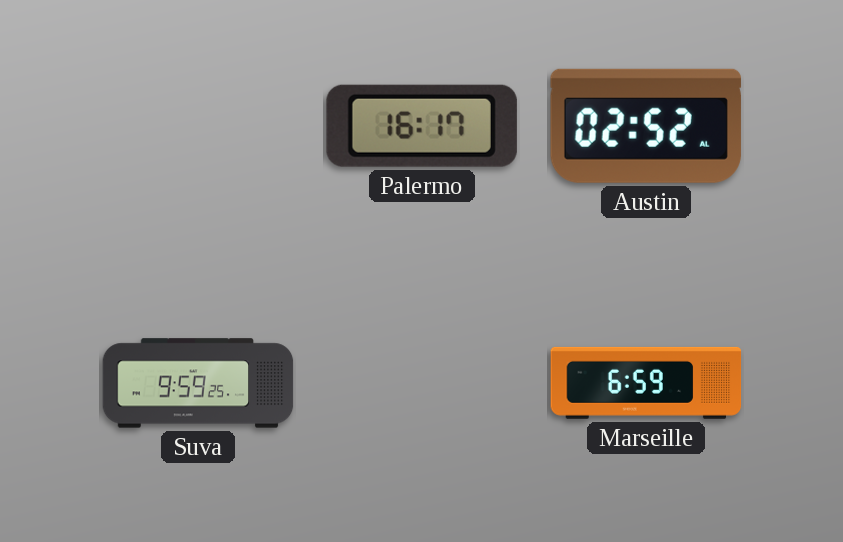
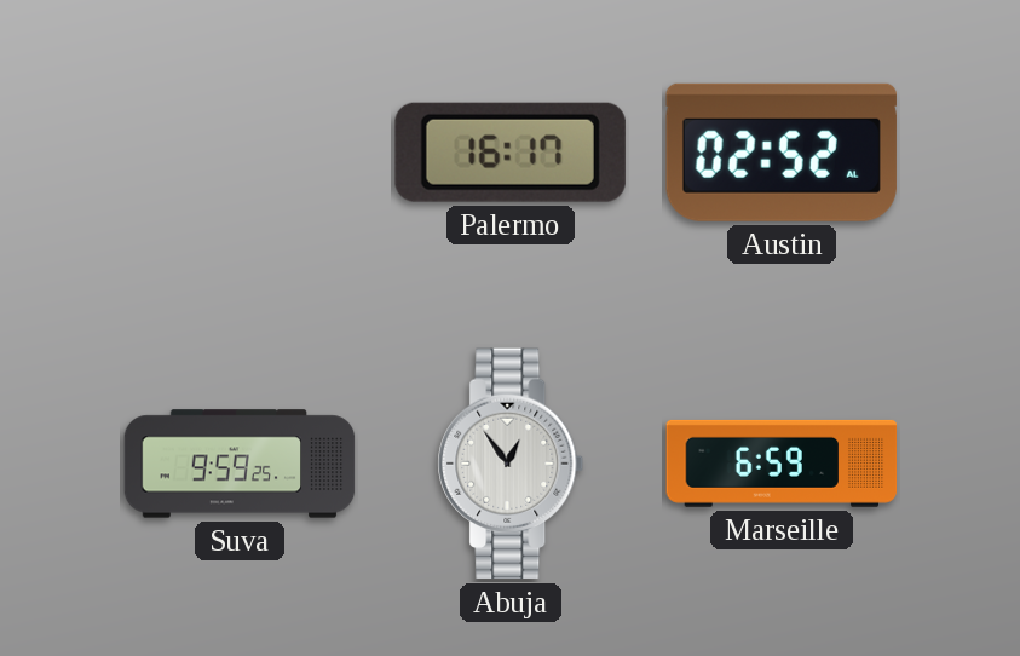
Abuja: none -> 12:54
